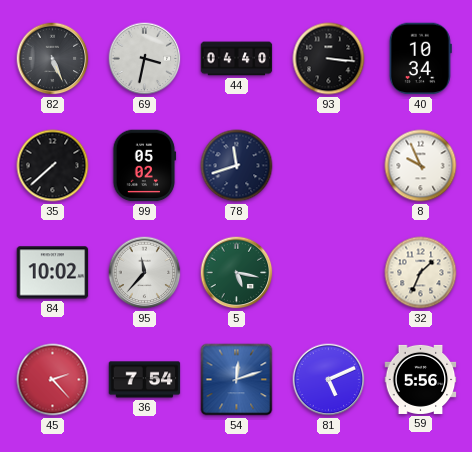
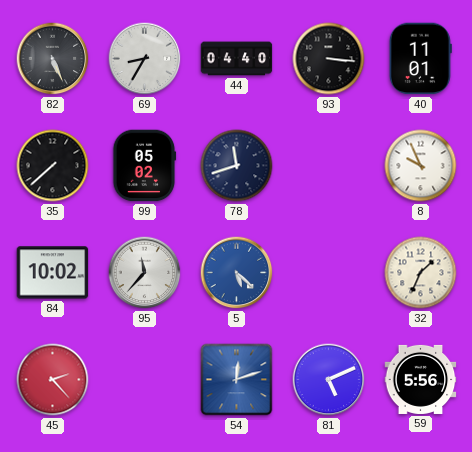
69: 3:32 -> 8:35
40: 10:34 -> 11:01
5: 5:17 -> 5:22
5 dial: green -> blue
36: 7:54 -> none
